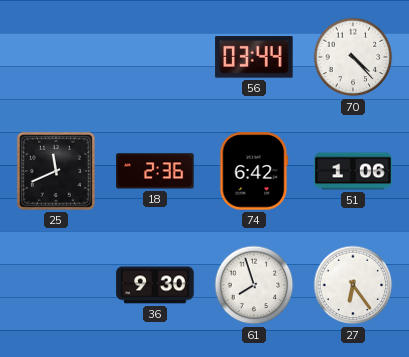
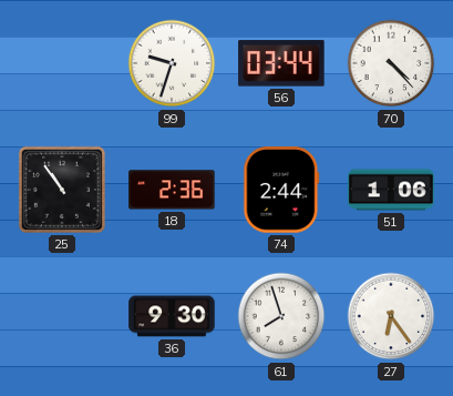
99: none -> 9:33
25: 11:41 -> 10:54
74: 6:42 -> 2:44
